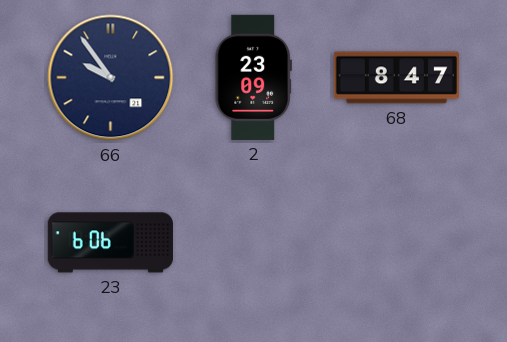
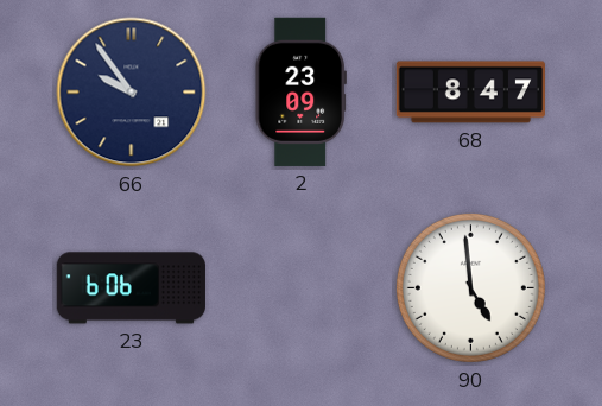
90: none -> 4:59
